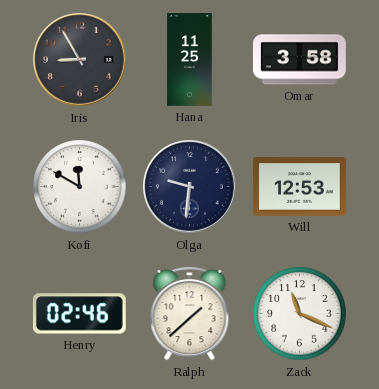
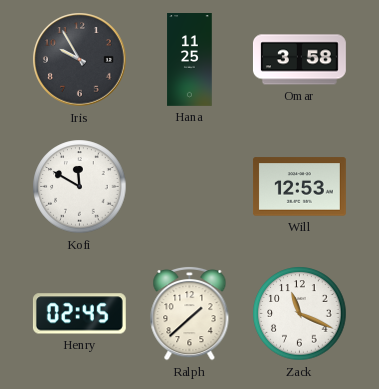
Iris: 8:55 -> 9:55
Olga: 9:31 -> none
Henry: 02:46 -> 02:45
